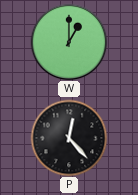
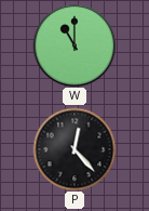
W: 1:00 -> 11:00
